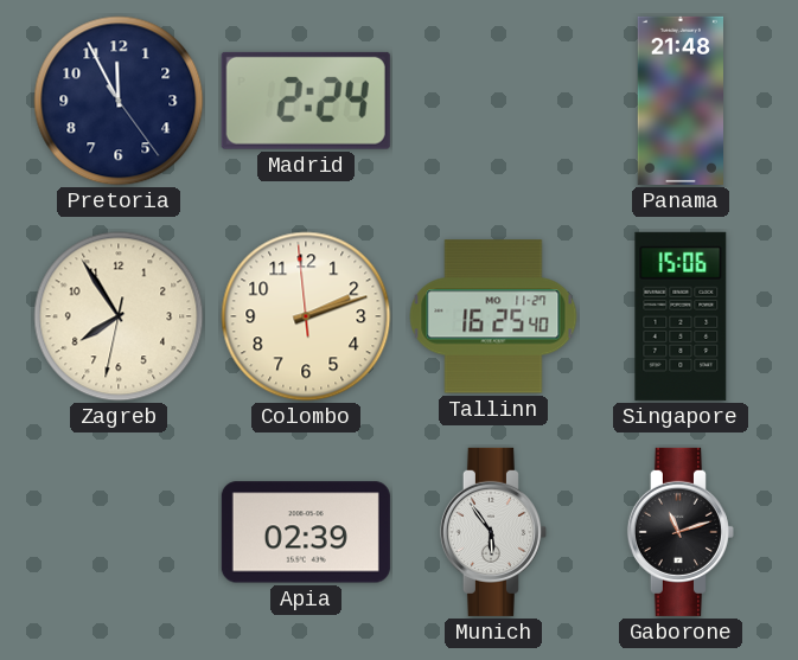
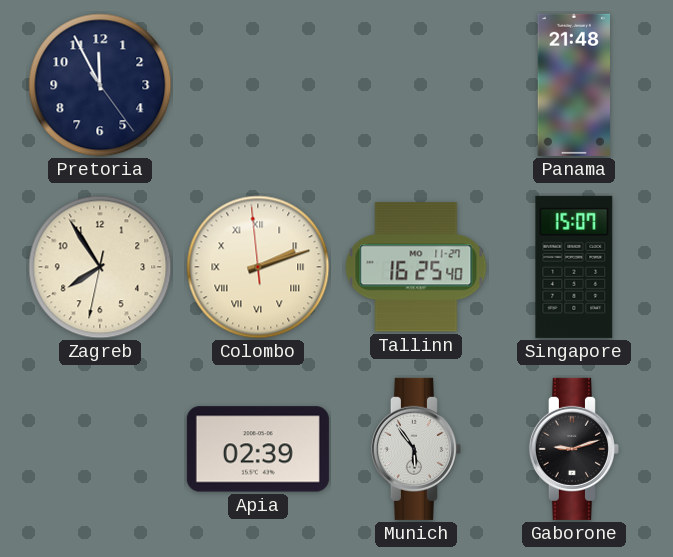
Madrid: 2:24 -> none
Colombo numerals: Arabic -> Roman
Singapore: 15:06 -> 15:07
Gaborone: 11:12 -> 9:12
